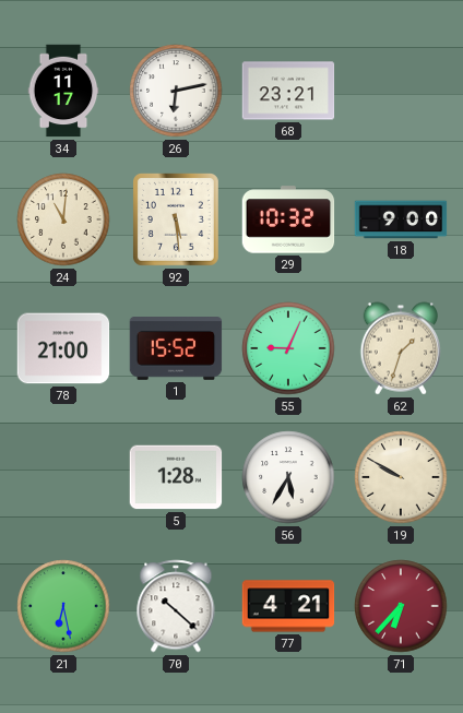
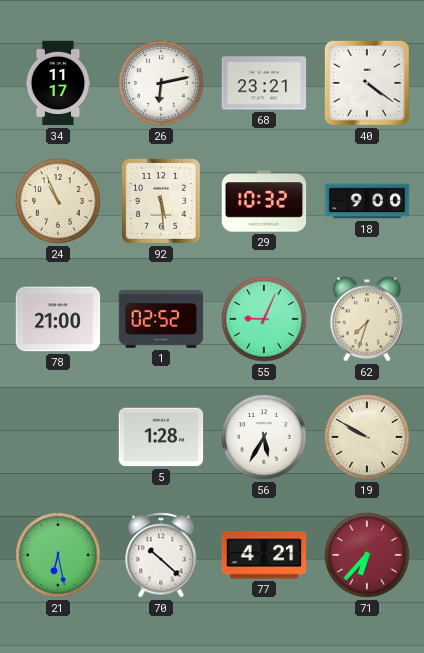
40: none -> 4:21
24: 11:01 -> 10:56
1: 15:52 -> 02:52
62: 1:33 -> 7:33
